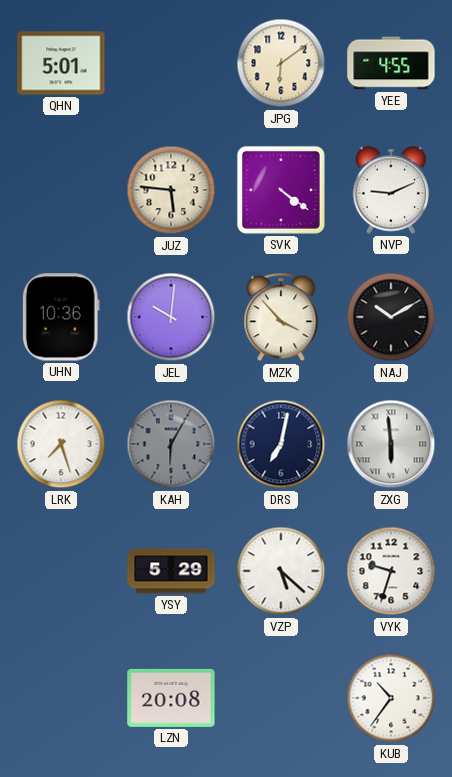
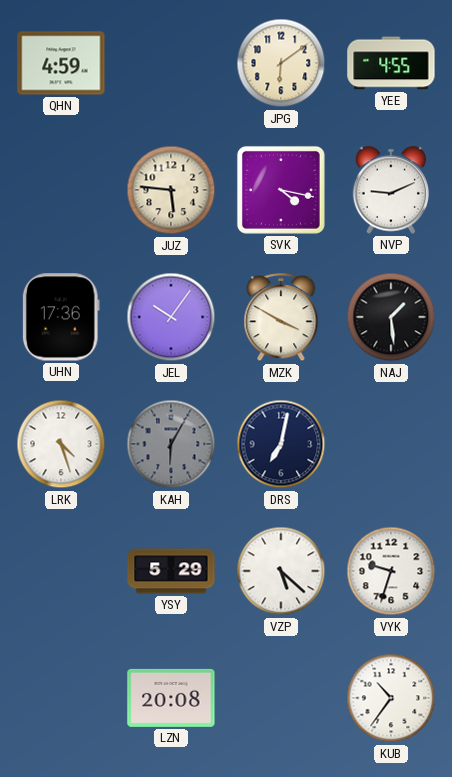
QHN: 5:01 -> 4:59
SVK: 4:21 -> 4:17
UHN: 10:36 -> 17:36
JEL: 10:01 -> 10:06
MZK: 3:53 -> 3:50
NAJ: 10:10 -> 1:29
LRK: 7:27 -> 4:27
ZXG: 5:59 -> none
